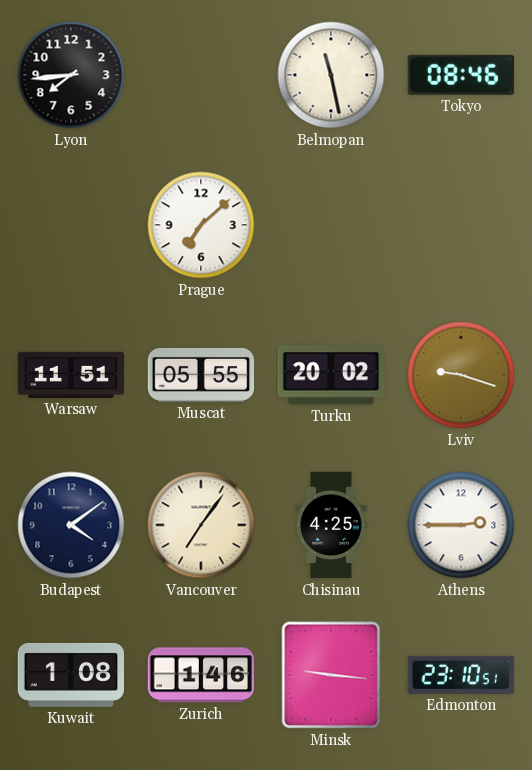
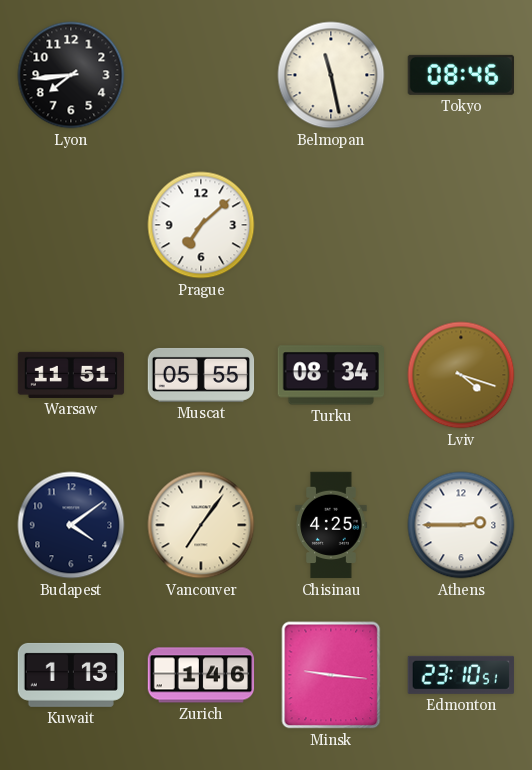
Turku: 20:02 -> 08:34
Lviv: 9:18 -> 4:18
Kuwait: 1:08 -> 1:13
